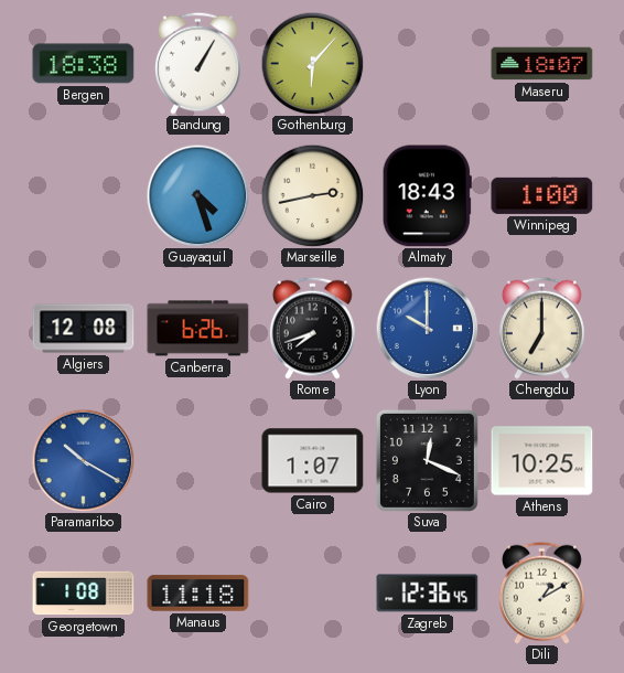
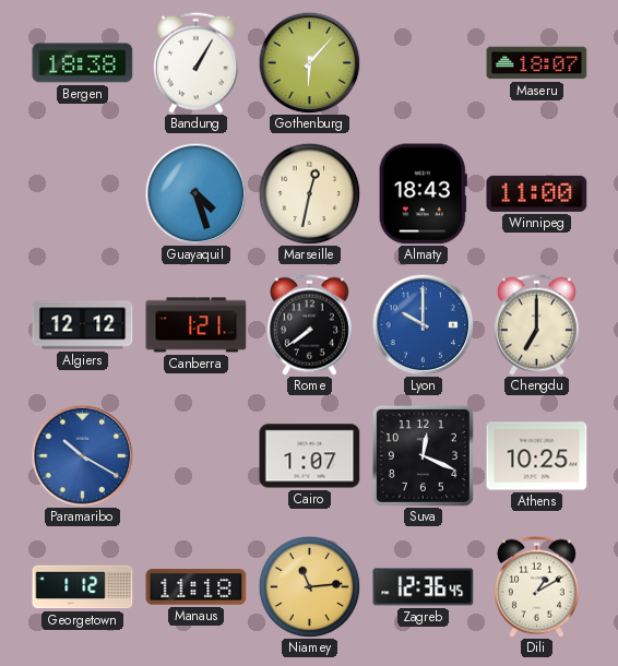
Marseille: 2:43 -> 12:32
Winnipeg: 1:00 -> 11:00
Algiers: 12:08 -> 12:12
Canberra: 6:26 -> 1:21
Rome: 7:42 -> 7:39
Georgetown: 1:08 -> 1:12
Niamey: none -> 11:14
